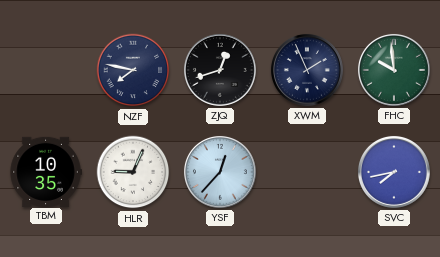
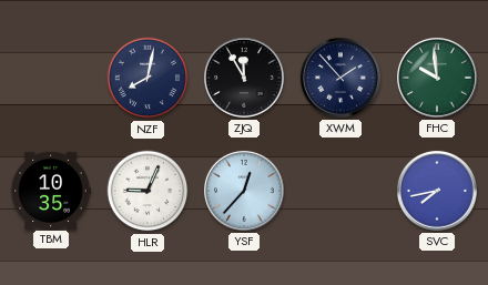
NZF: 7:47 -> 8:02
ZJQ: 12:42 -> 11:55
XWM: 1:56 -> 1:53
